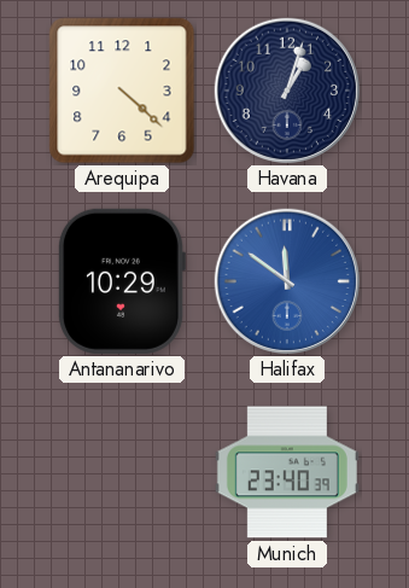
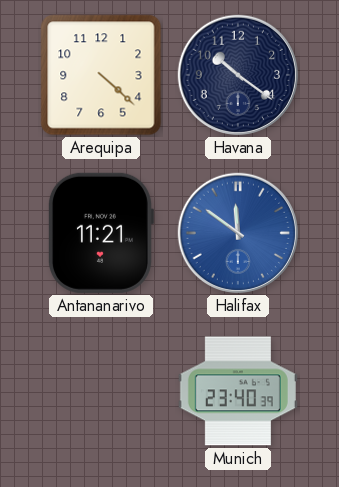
Havana: 1:03 -> 10:21
Antananarivo: 10:29 -> 11:21
